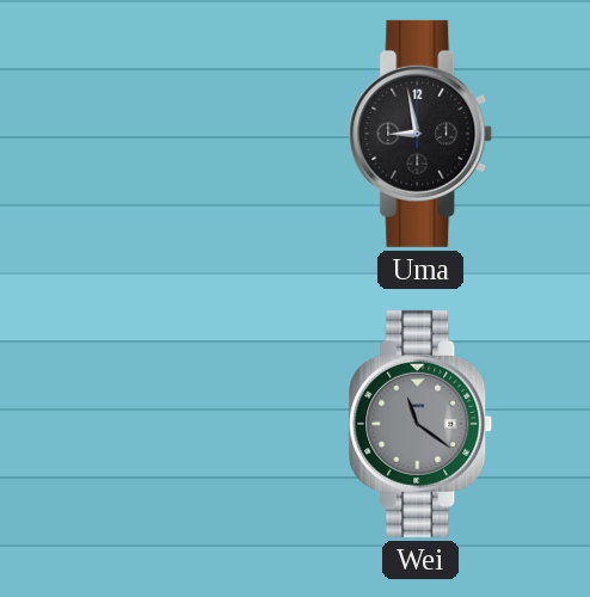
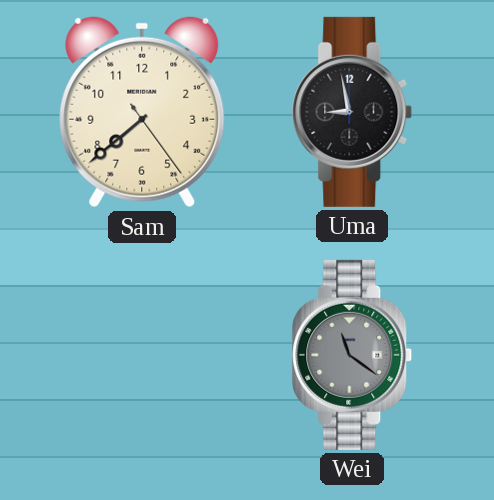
Sam: none -> 7:38
